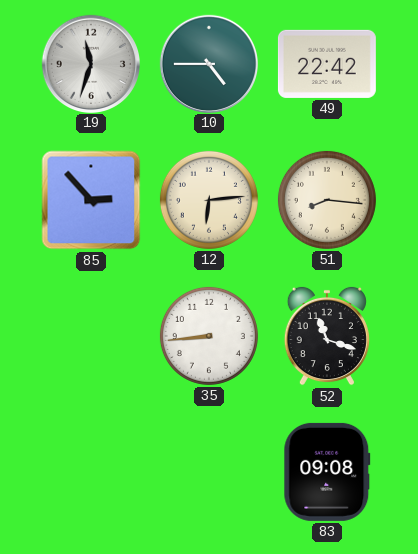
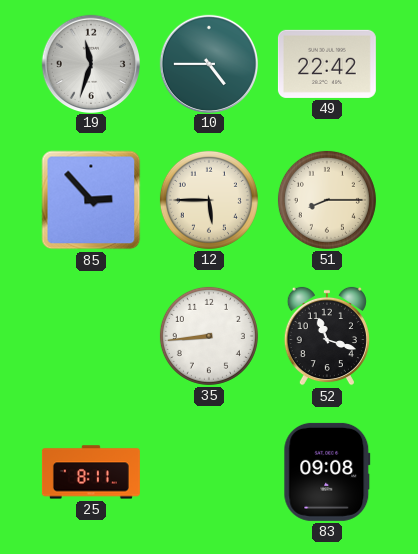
12: 6:14 -> 5:45
51: 8:16 -> 8:15
25: none -> 8:11
